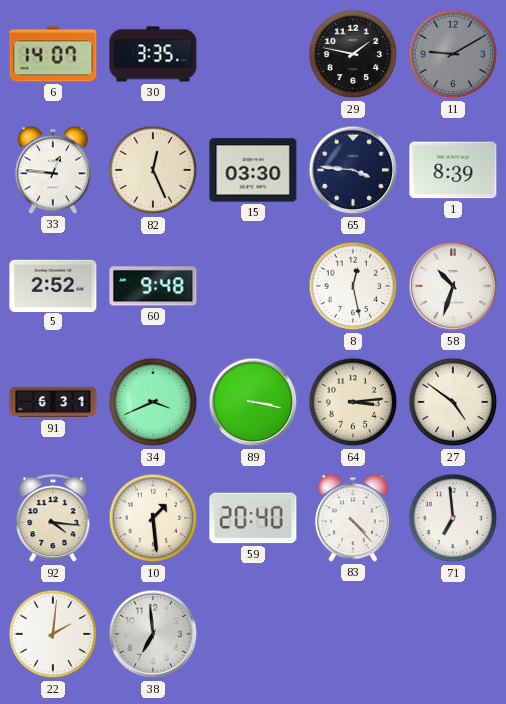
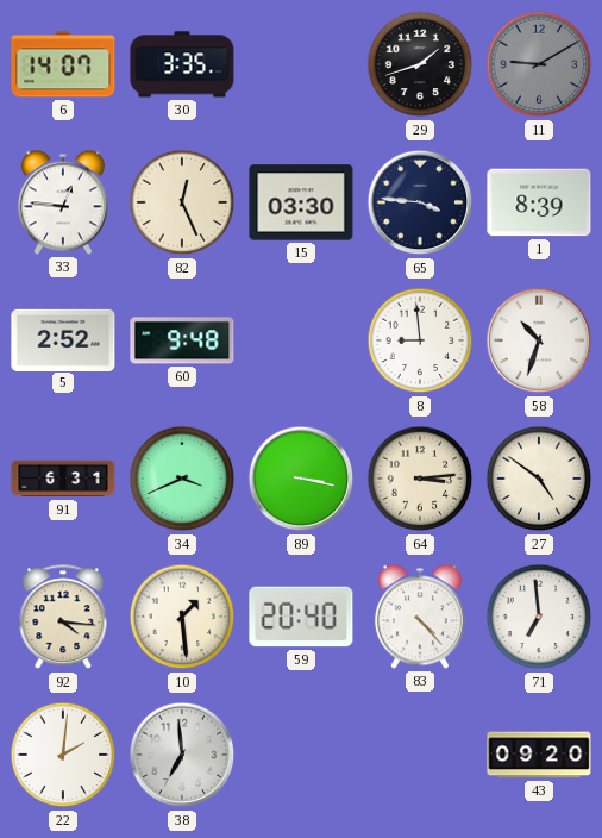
29: 1:47 -> 1:42
8: 12:28 -> 8:59
43: none -> 09:20
